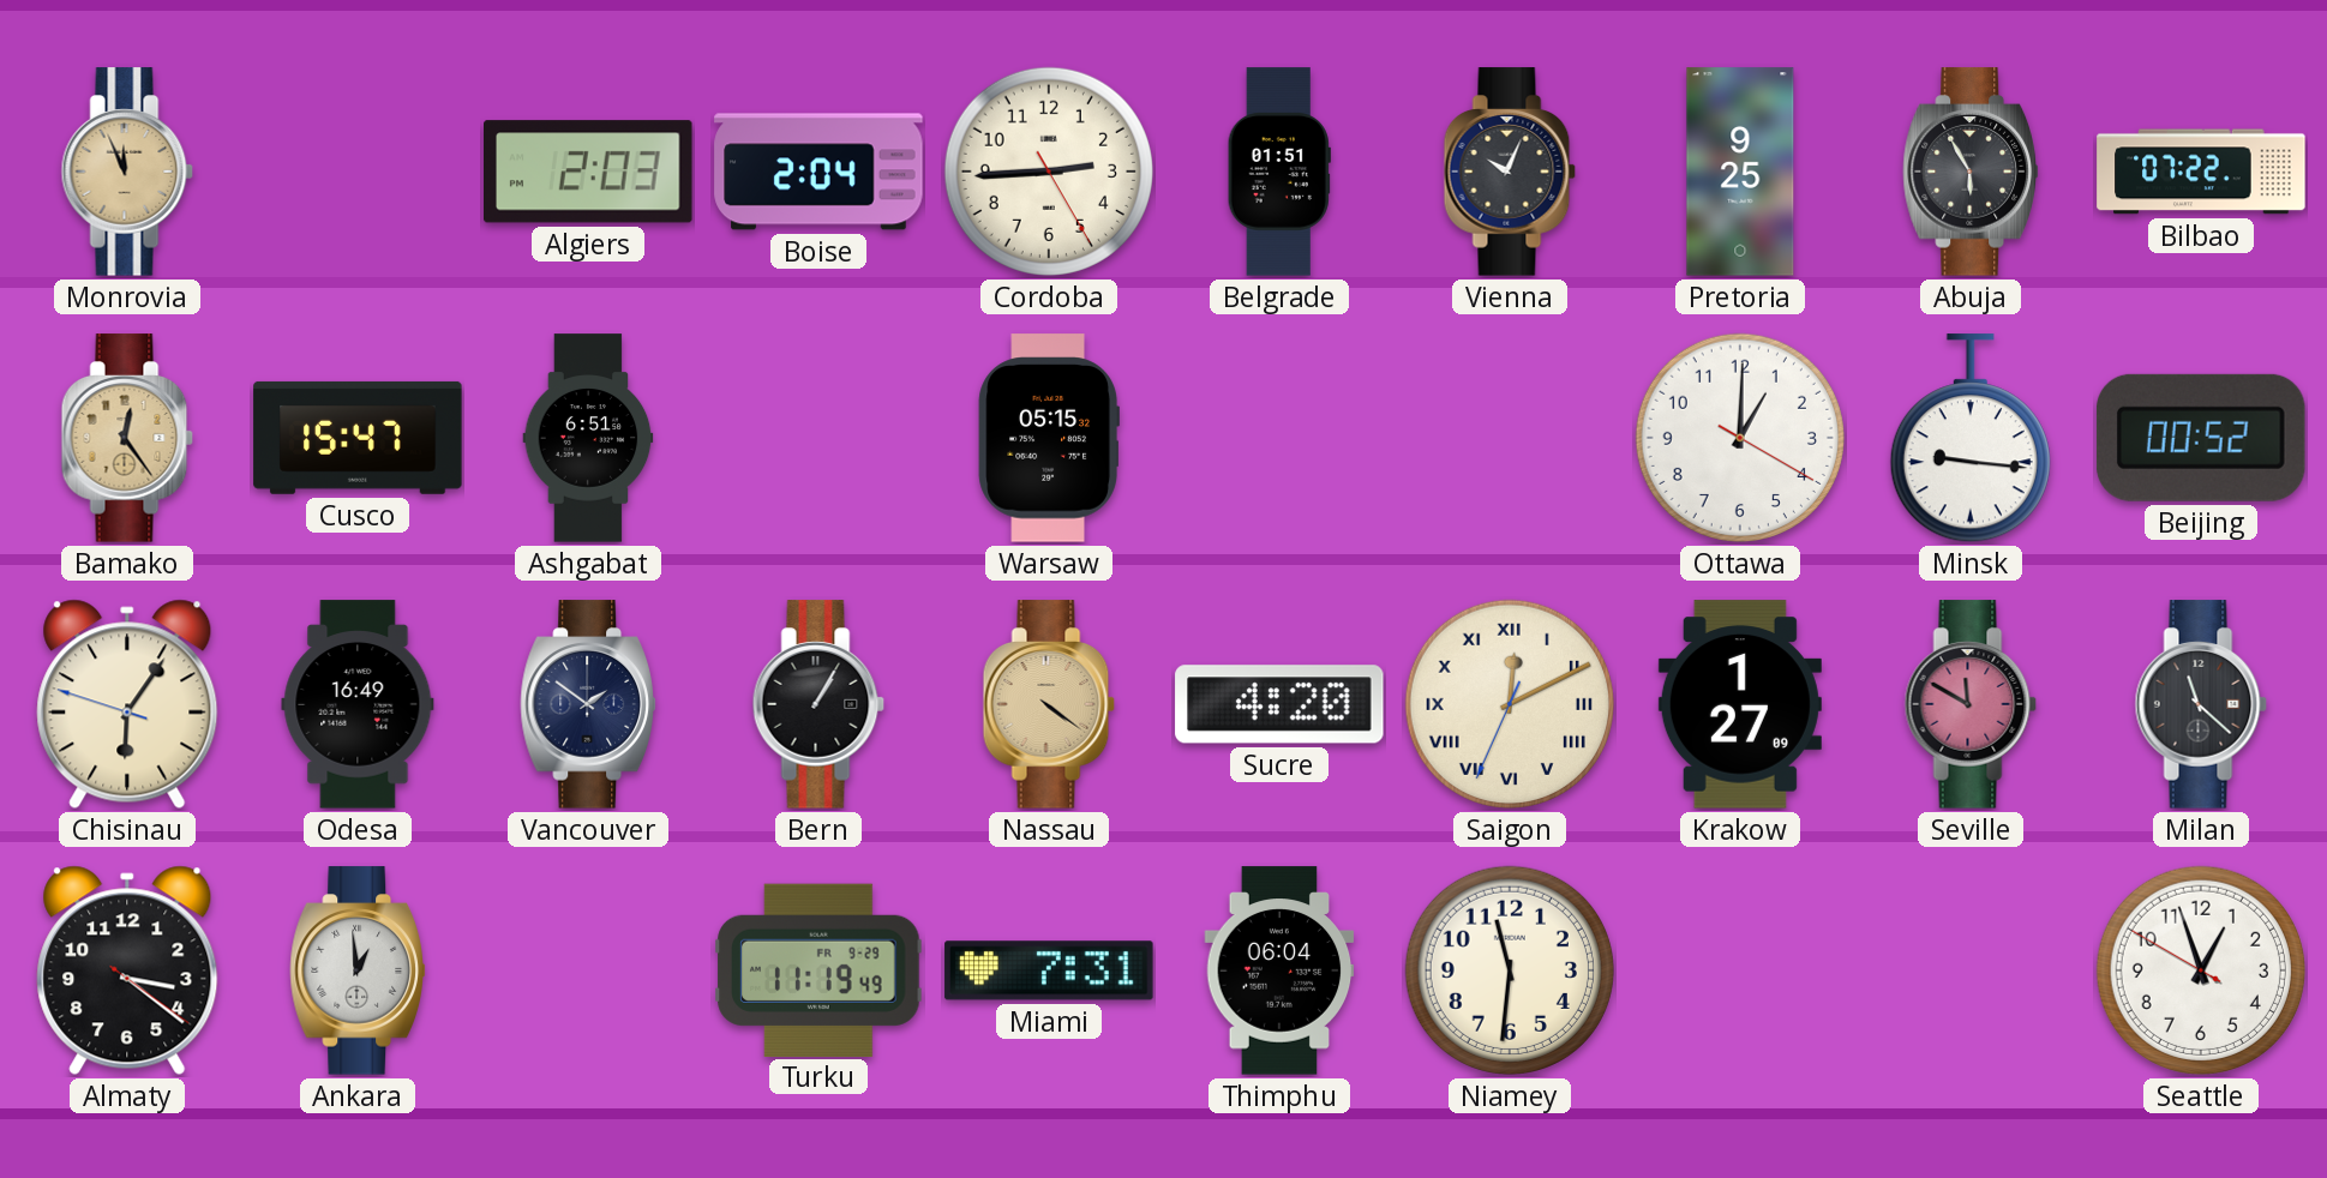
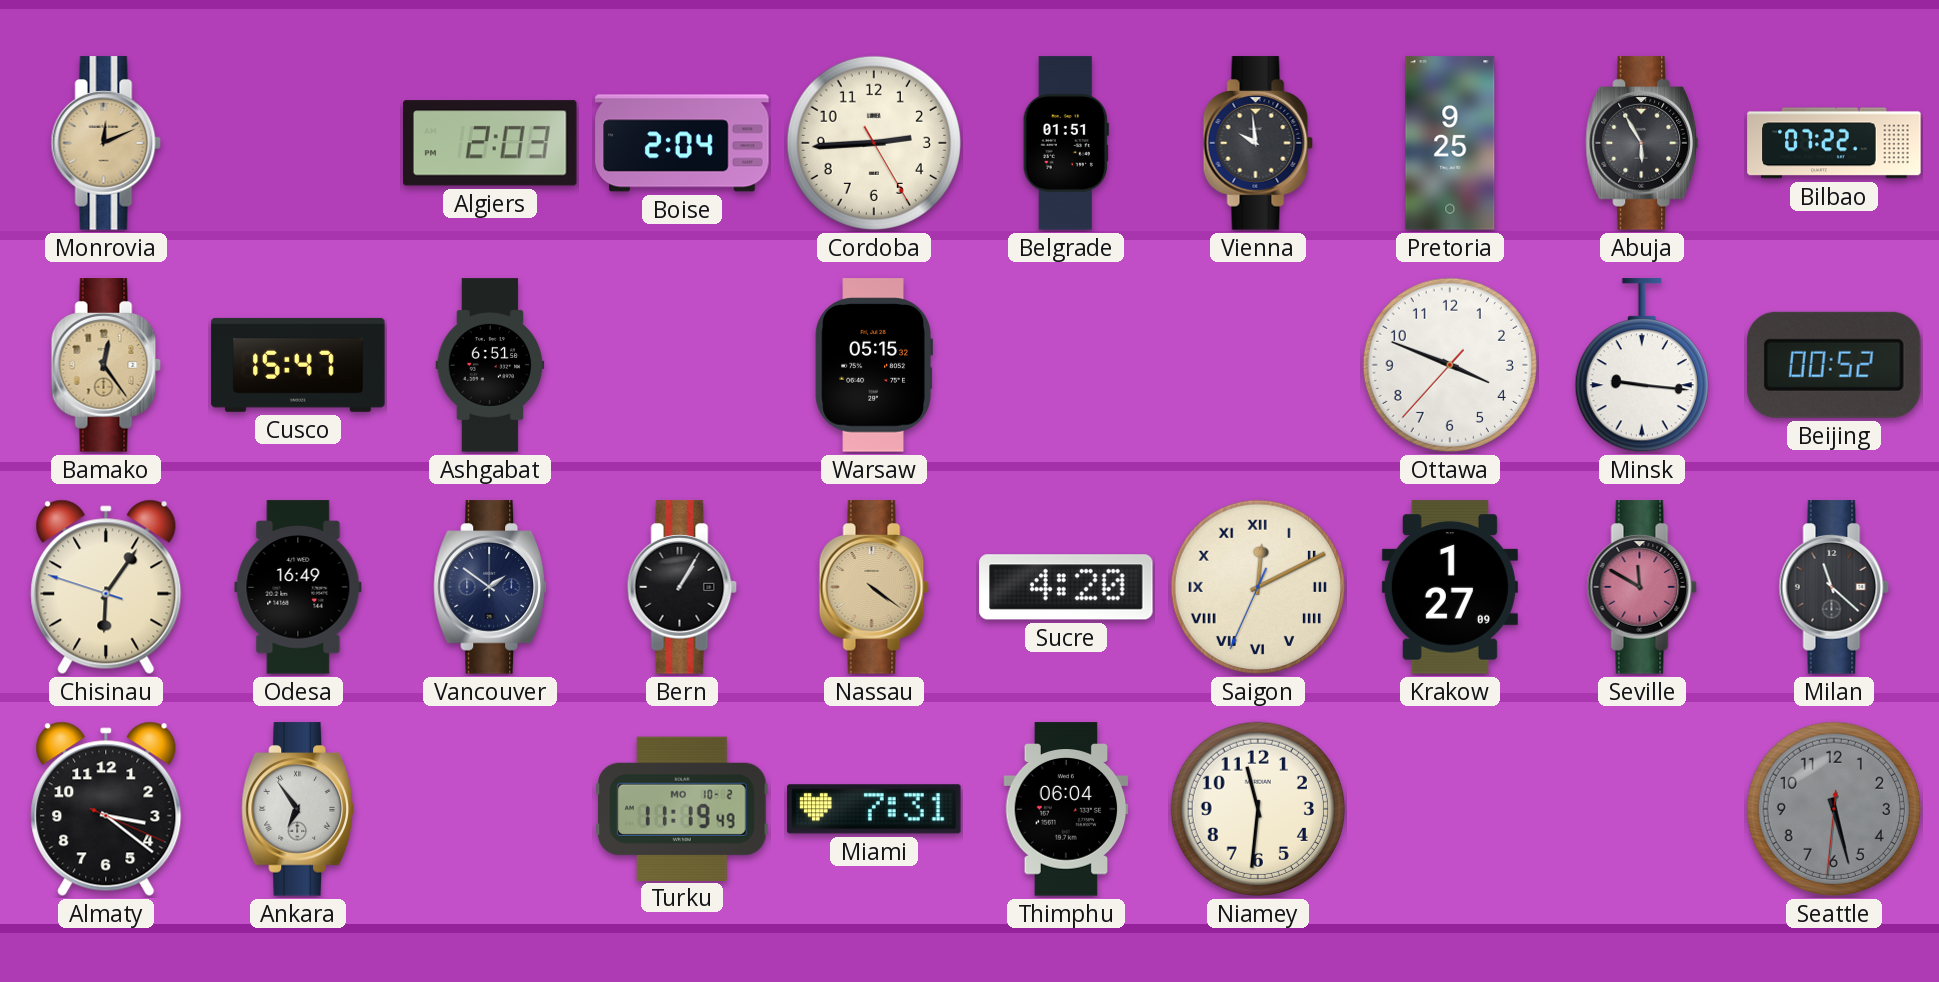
Monrovia: 11:56 -> 12:11
Vienna: 10:04 -> 9:59
Ottawa: 1:00 -> 3:48
Almaty: 3:21:21 -> 3:21:19
Ankara: 12:59 -> 6:54
Turku date: FR 9-29 -> MO 10-2
Seattle: 12:56 -> 5:27
Seattle dial: white -> grey
